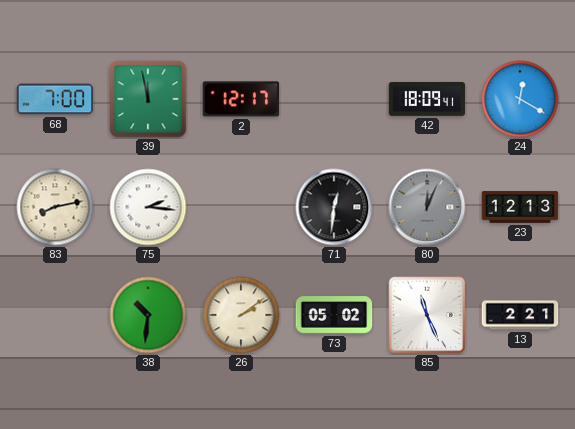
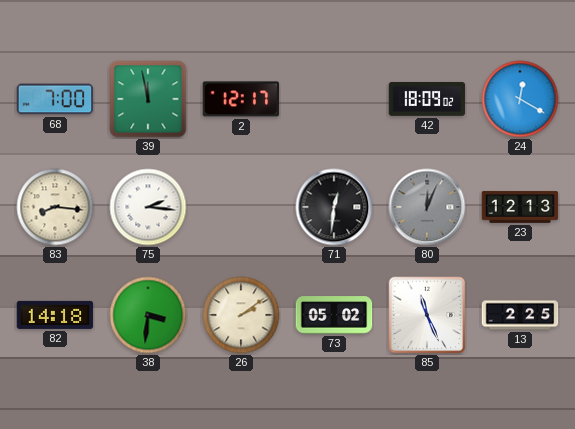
42: 18:09:41 -> 18:09:02
83: 8:13 -> 8:16
82: none -> 14:18
38: 10:31 -> 3:31
13: 2:21 -> 2:25
